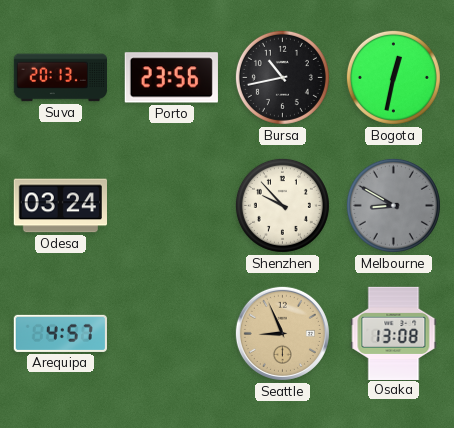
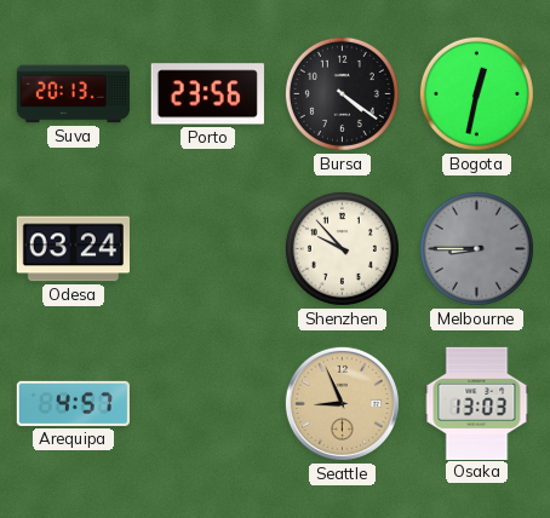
Bursa: 10:43 -> 4:21
Melbourne: 8:50 -> 8:45
Osaka: 13:08 -> 13:03
